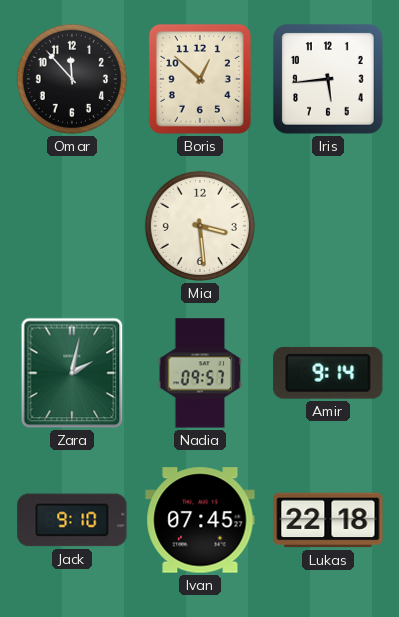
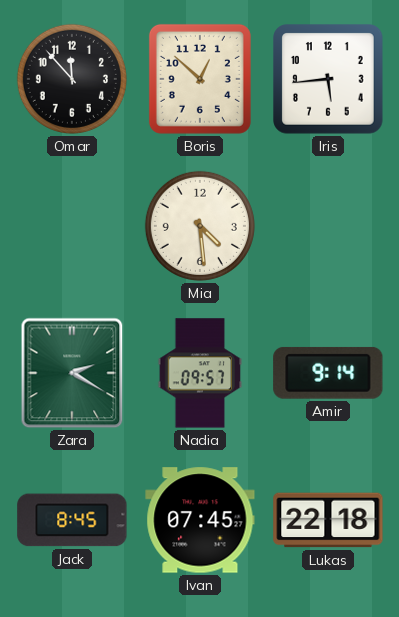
Mia: 3:29 -> 4:29
Zara: 2:02 -> 2:20
Jack: 9:10 -> 8:45
